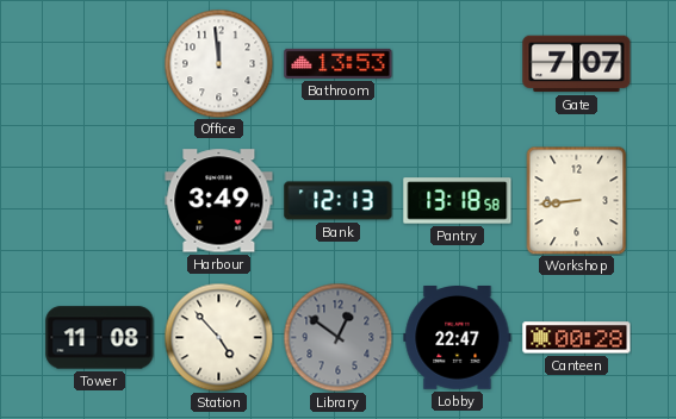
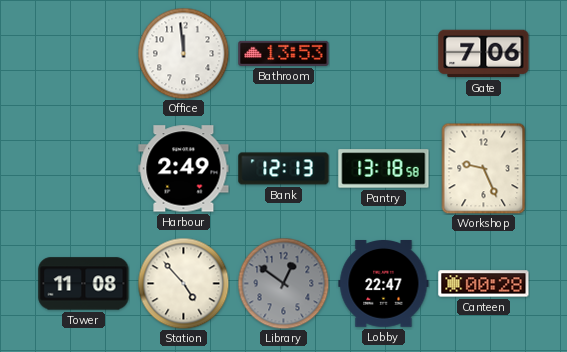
Gate: 7:07 -> 7:06
Harbour: 3:49 -> 2:49
Workshop: 8:44 -> 9:26
